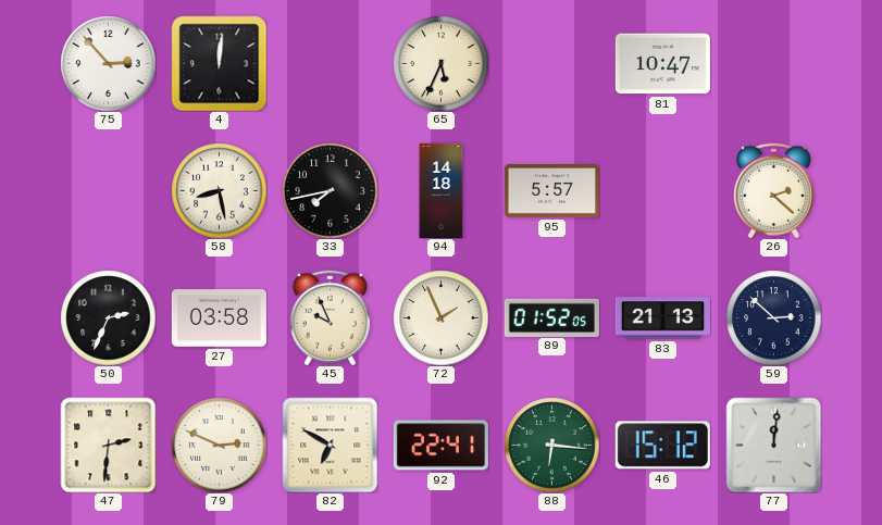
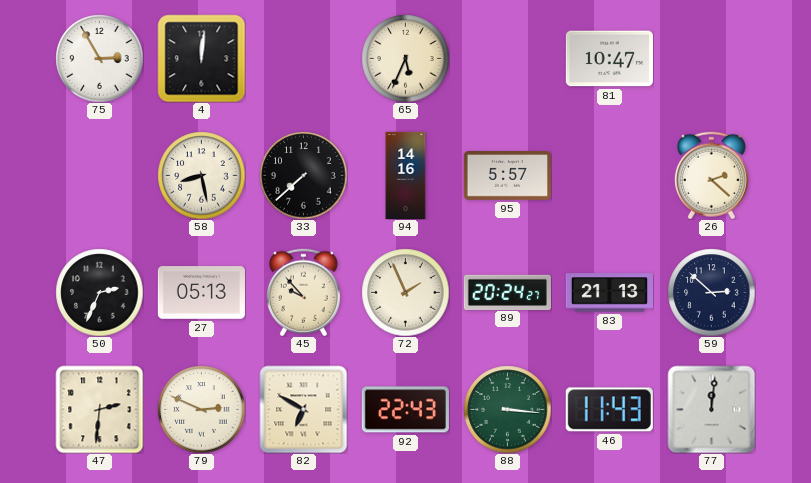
75: 2:53 -> 2:55
33: 7:43 -> 7:38
94: 14:18 -> 14:16
27: 03:58 -> 05:13
45: 9:56 -> 9:53
89: 01:52 -> 20:24
92: 22:41 -> 22:43
88: 6:16 -> 3:16
46: 15:12 -> 11:43
